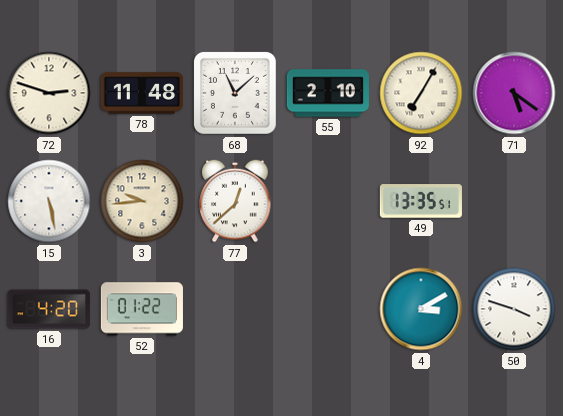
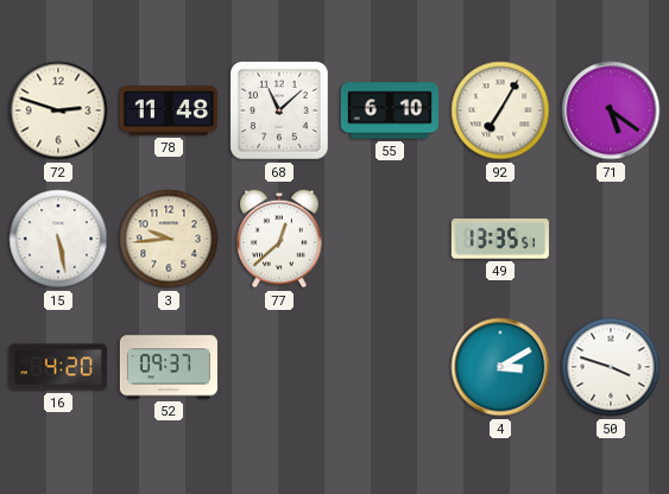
55: 2:10 -> 6:10
52: 01:22 -> 09:37
